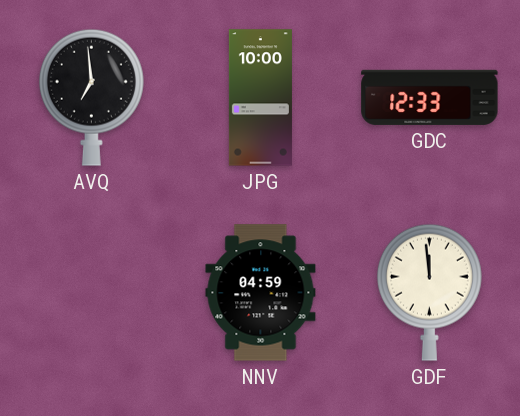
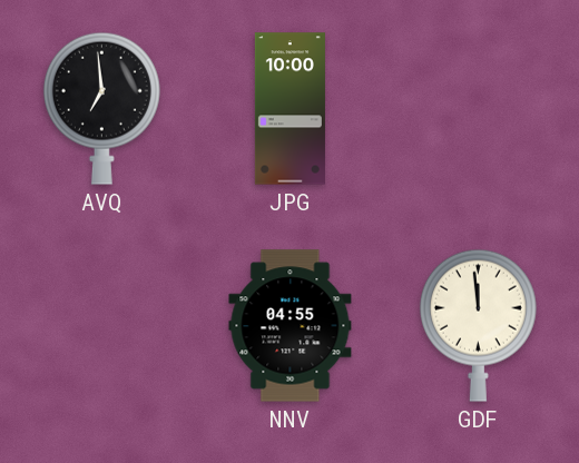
GDC: 12:33 -> none
NNV: 04:59 -> 04:55
